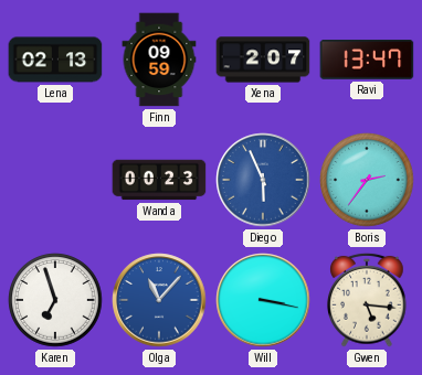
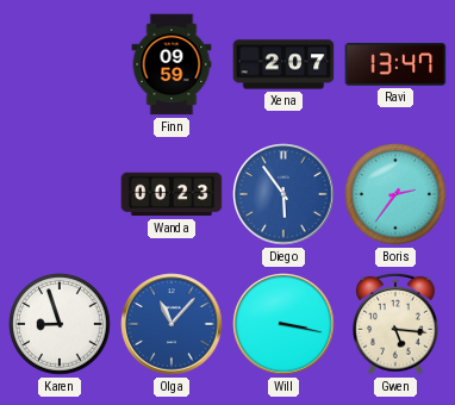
Lena: 02:13 -> none
Diego: 5:56 -> 5:54
Karen: 6:57 -> 8:57
